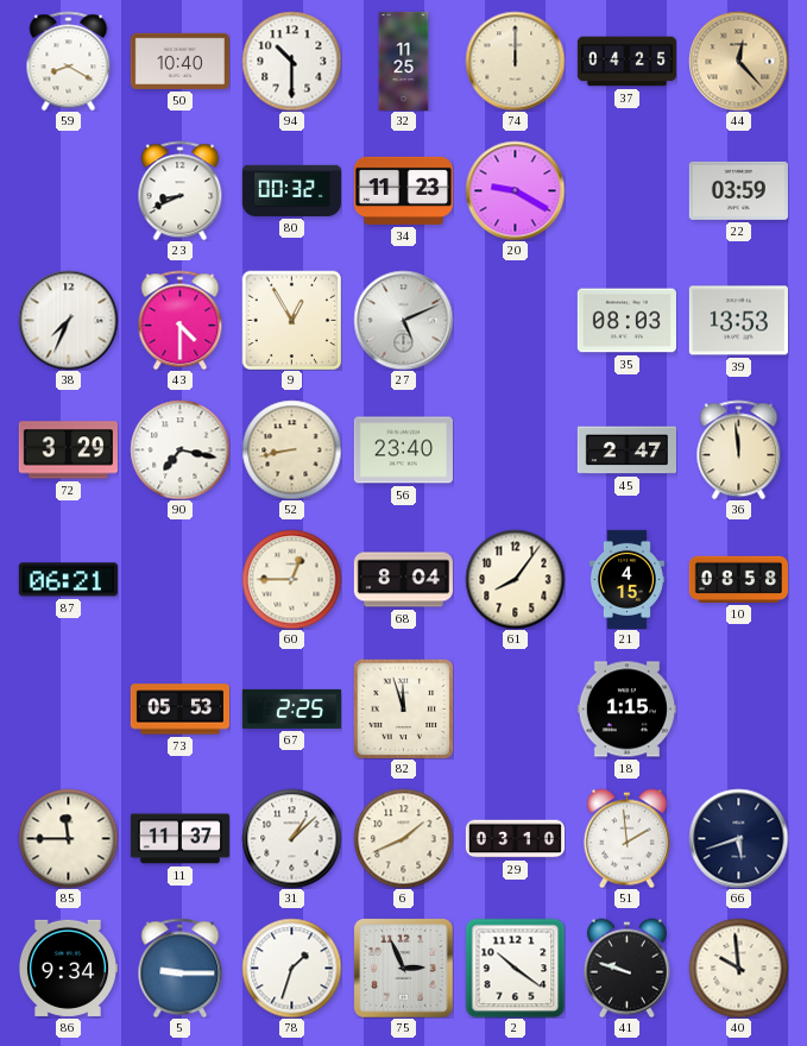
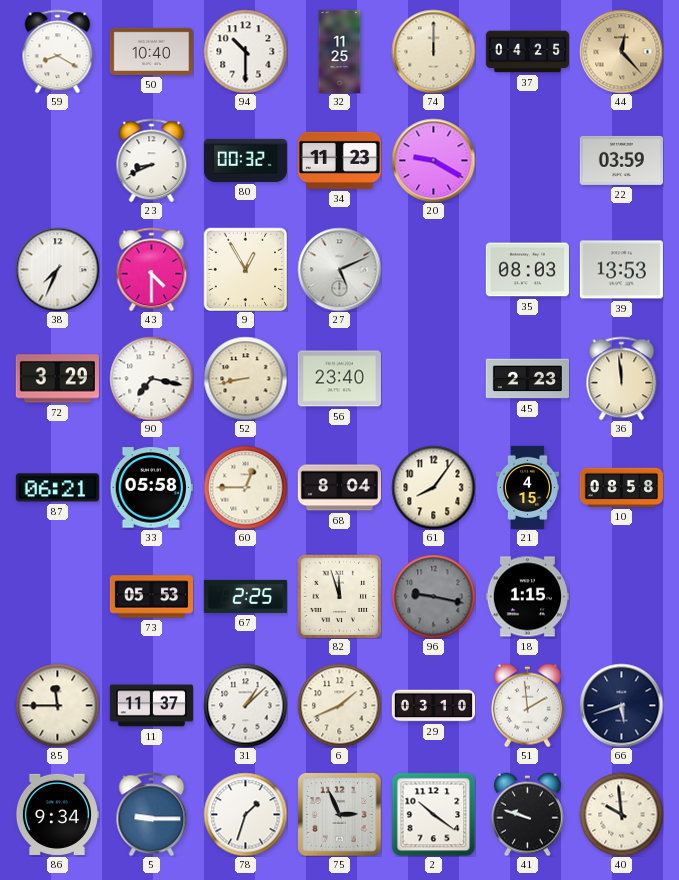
45: 2:47 -> 2:23
33: none -> 05:58
96: none -> 9:17
